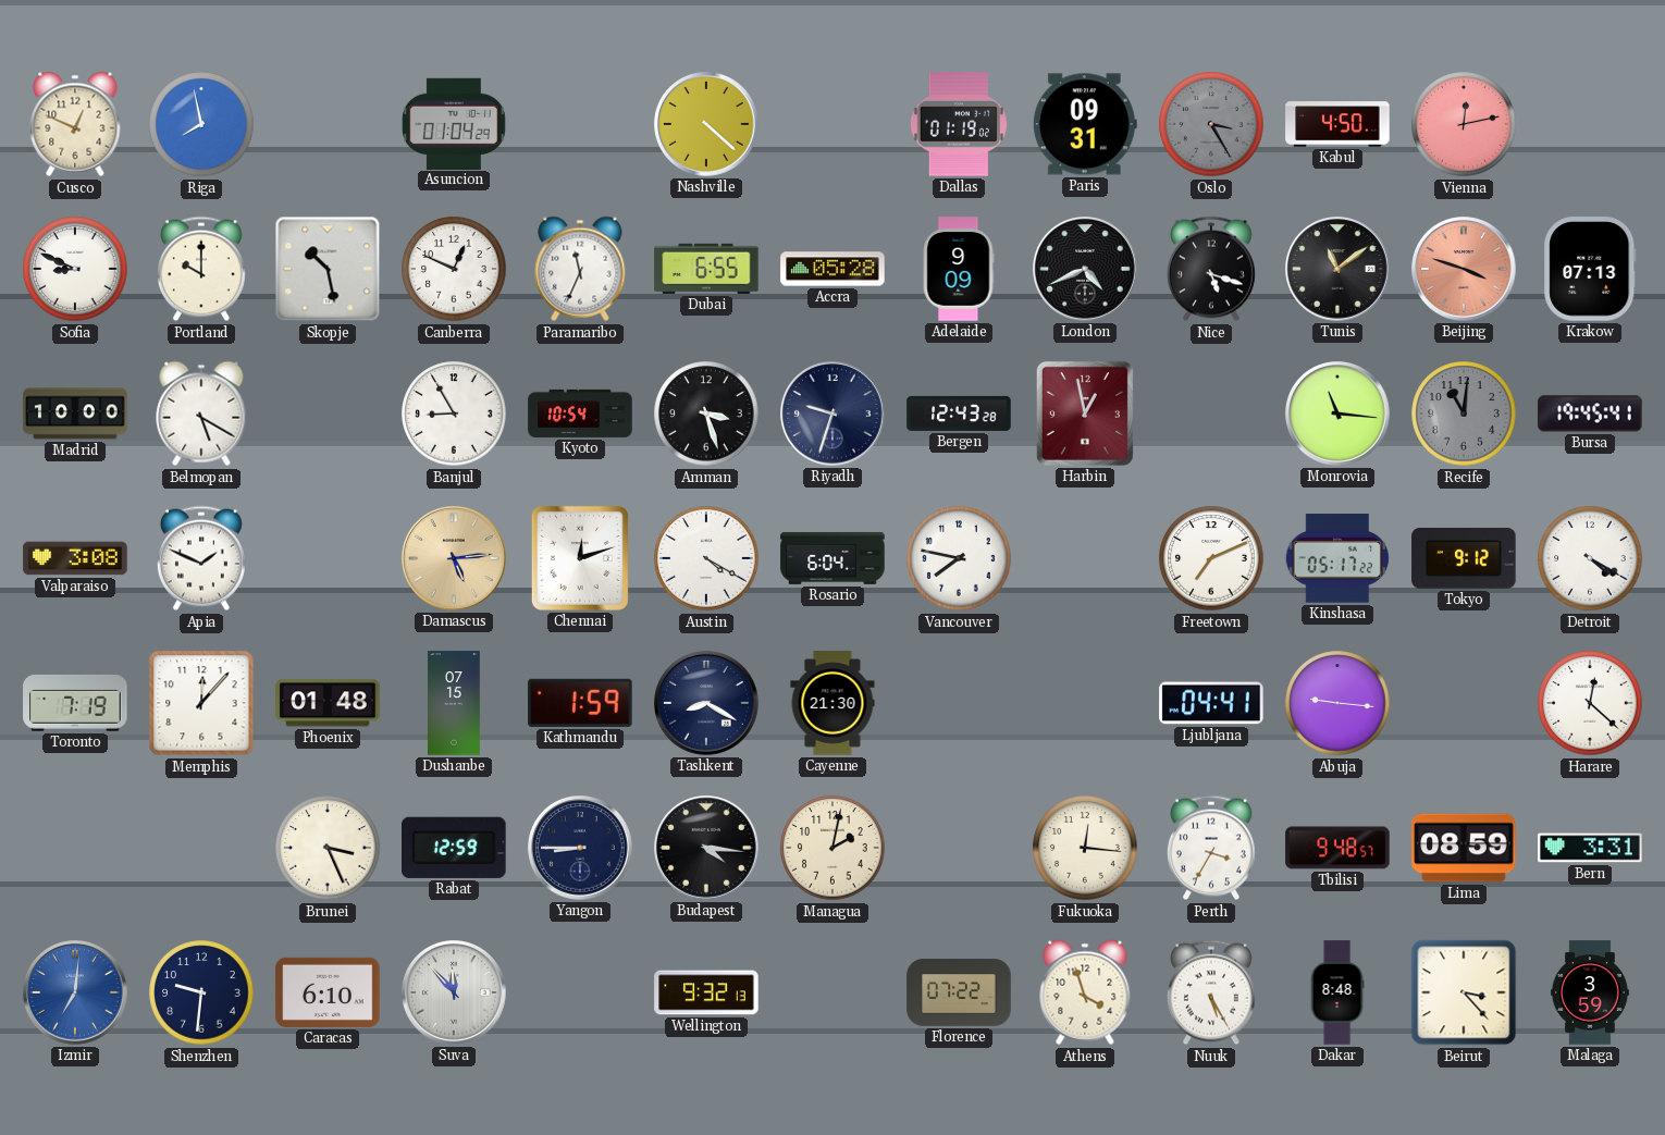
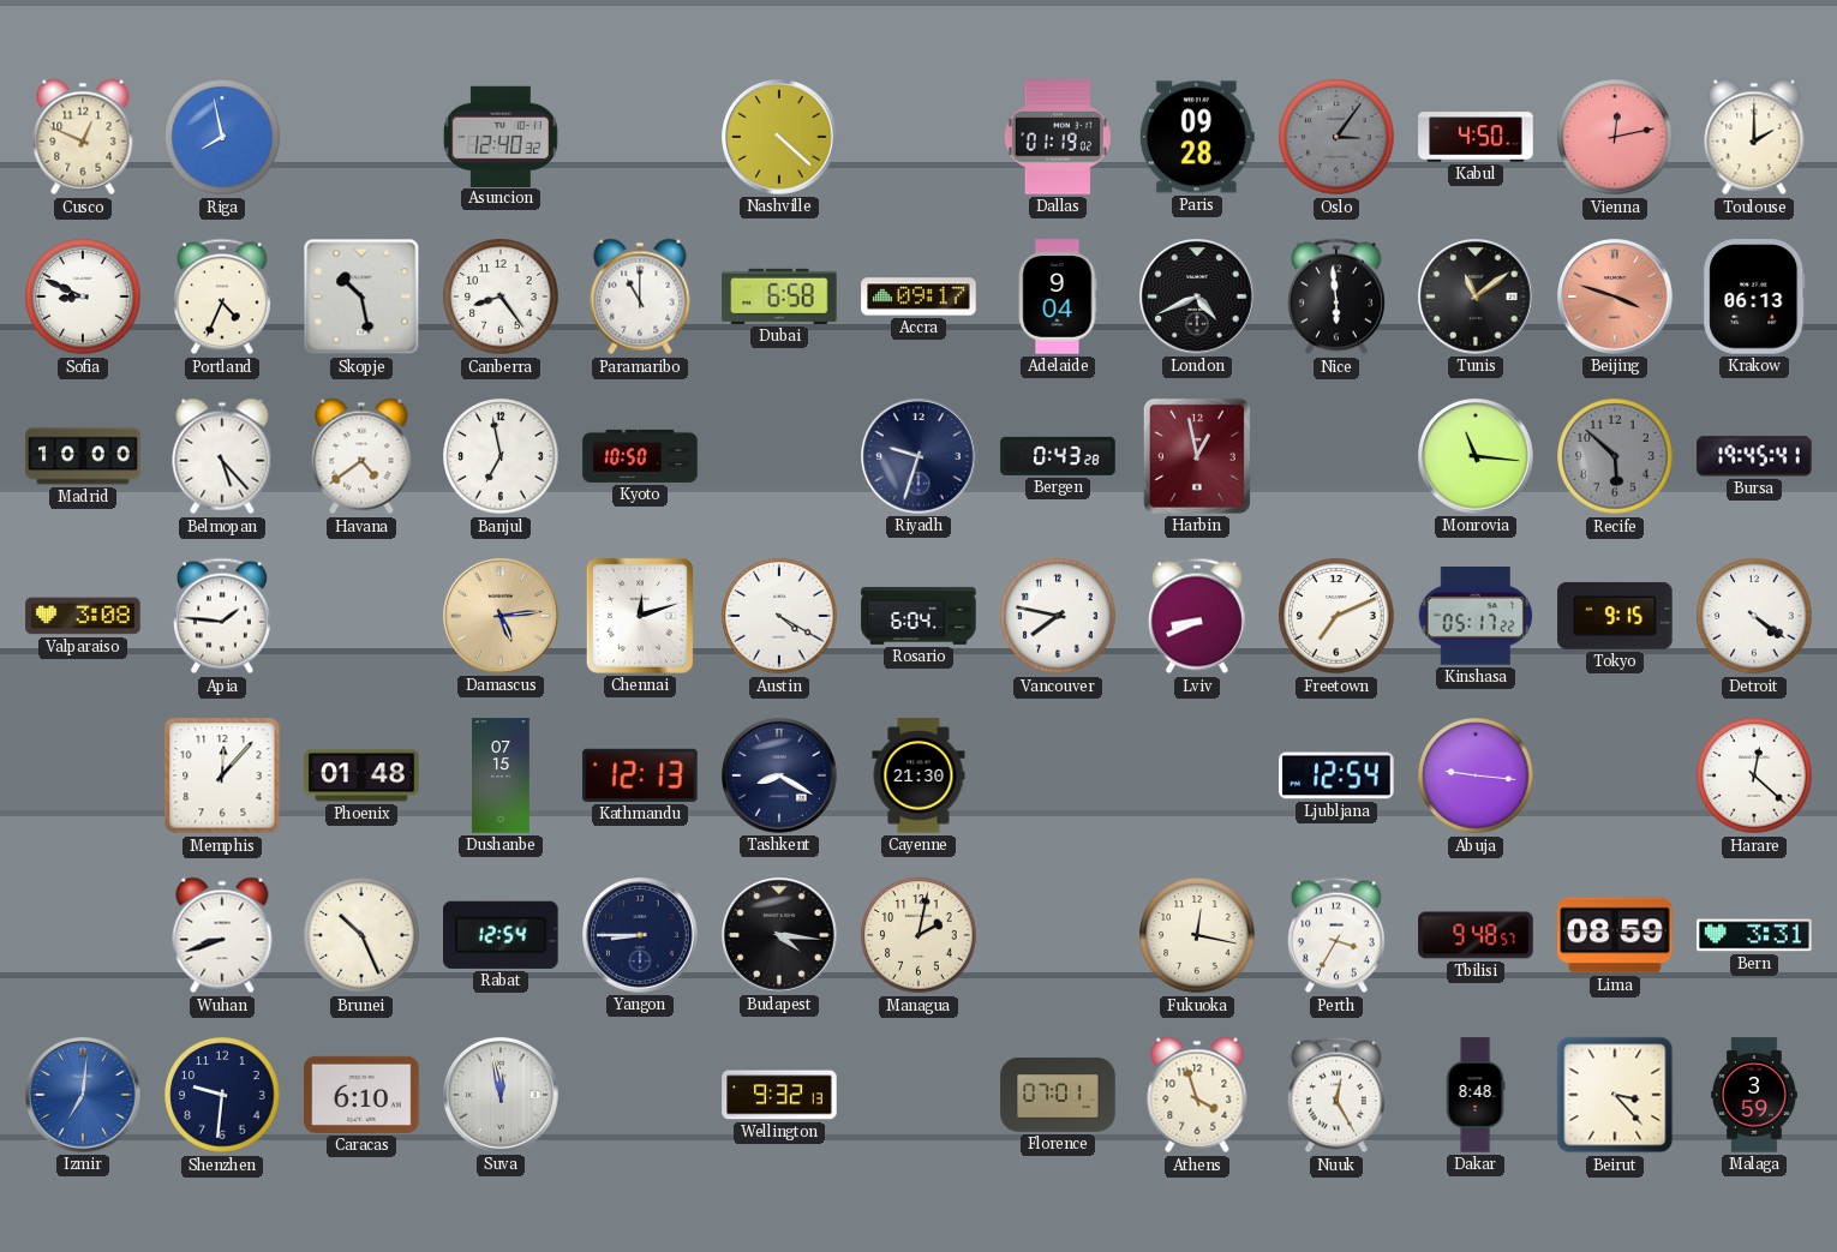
Asuncion: 01:04 -> 12:40
Paris: 09:31 -> 09:28
Oslo: 3:25 -> 3:06
Toulouse: none -> 2:00
Portland: 10:00 -> 4:34
Canberra: 12:49 -> 8:24
Paramaribo: 11:34 -> 11:00
Dubai: 6:55 -> 6:58
Accra: 05:28 -> 09:17
Adelaide: 9:09 -> 9:04
Nice: 5:18 -> 5:59
Krakow: 07:13 -> 06:13
Belmopan: 5:20 -> 5:23
Havana: none -> 4:39
Banjul: 8:55 -> 6:58
Kyoto: 10:54 -> 10:50
Amman: 3:27 -> none
Bergen: 12:43 -> 0:43
Recife: 11:01 -> 5:52
Apia: 1:49 -> 1:46
Lviv: none -> 8:41
Tokyo: 9:12 -> 9:15
Detroit: 4:20 -> 4:21
Toronto: 7:19 -> none
Kathmandu: 1:59 -> 12:13
Ljubljana: 04:41 -> 12:54
Wuhan: none -> 8:42
Brunei: 3:26 -> 10:26
Rabat: 12:59 -> 12:54
Fukuoka: 12:16 -> 12:17
Suva: 11:53 -> 11:58
Florence: 07:22 -> 07:01
Nuuk: 5:25 -> 12:25
